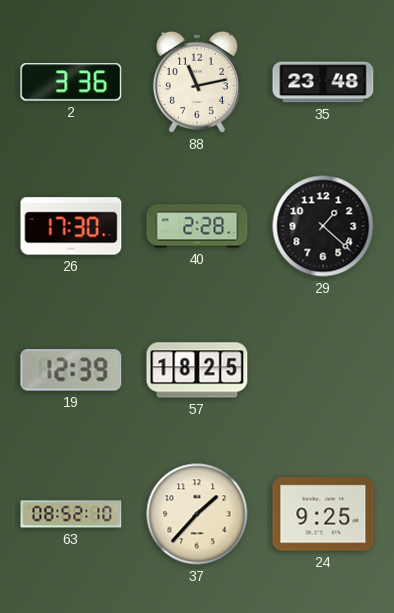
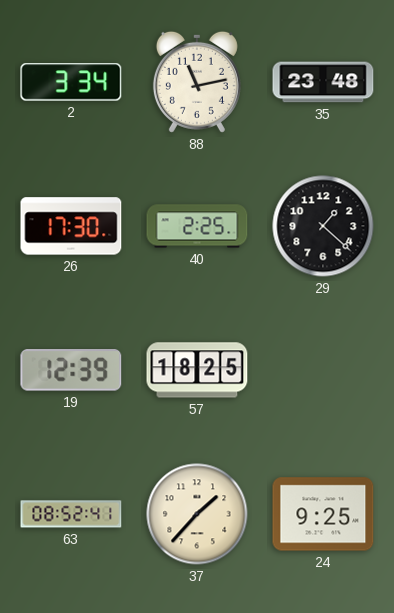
2: 3:36 -> 3:34
40: 2:28 -> 2:25
63: 08:52:10 -> 08:52:41
